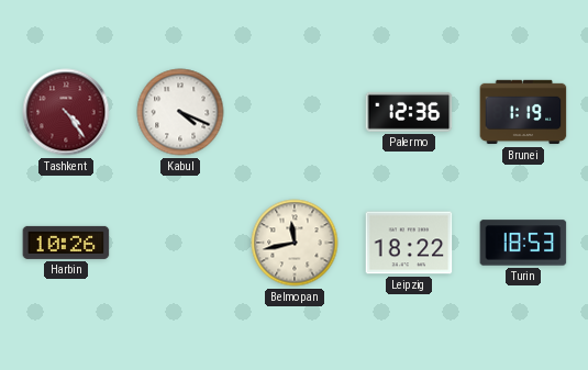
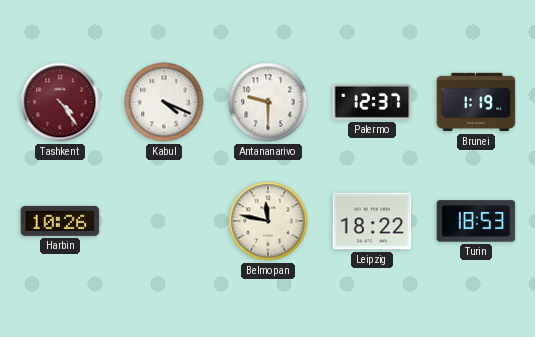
Antananarivo: none -> 9:30
Palermo: 12:36 -> 12:37
Belmopan: 11:43 -> 11:47
